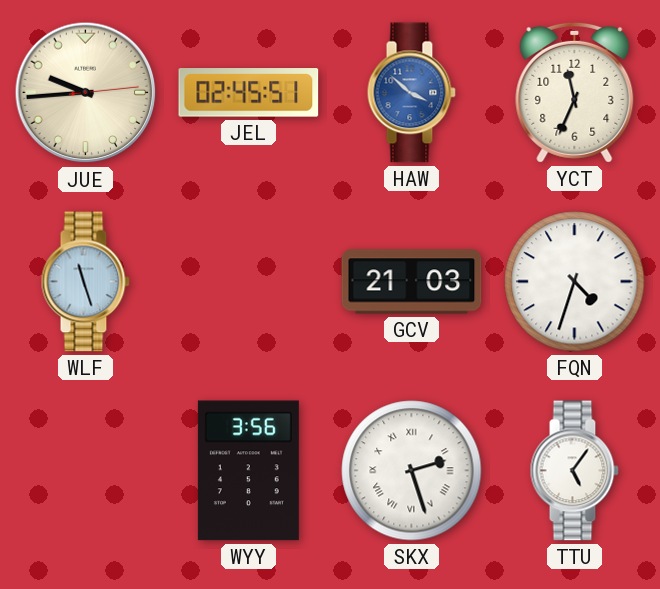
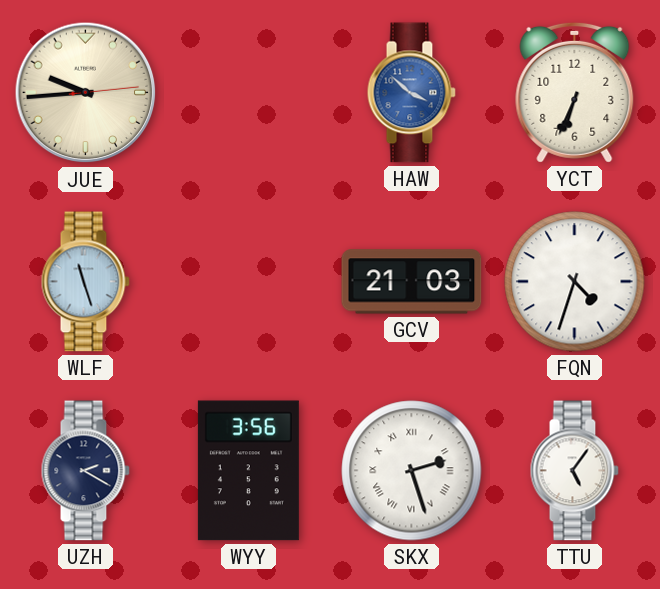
JEL: 02:45 -> none
YCT: 11:34 -> 6:34
UZH: none -> 2:20
